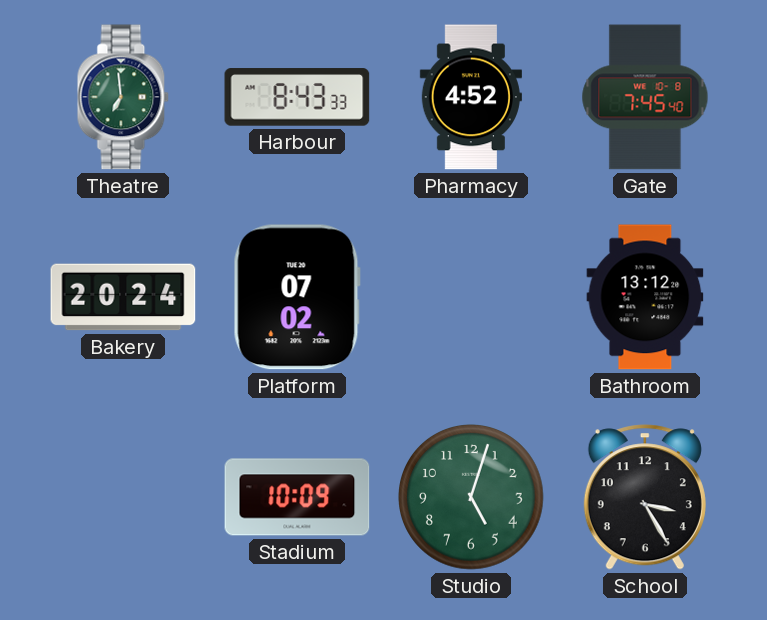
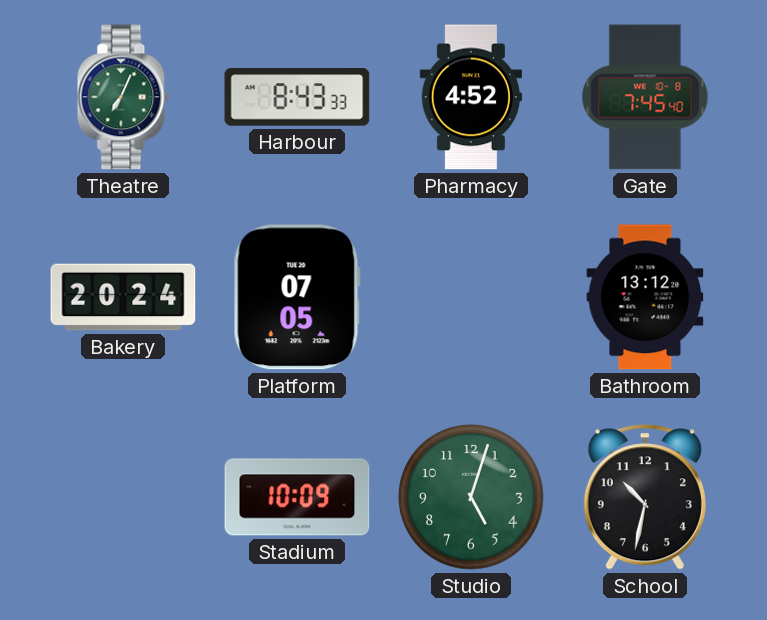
Theatre: 6:59 -> 7:04
Platform: 07:02 -> 07:05
School: 3:25 -> 10:32
